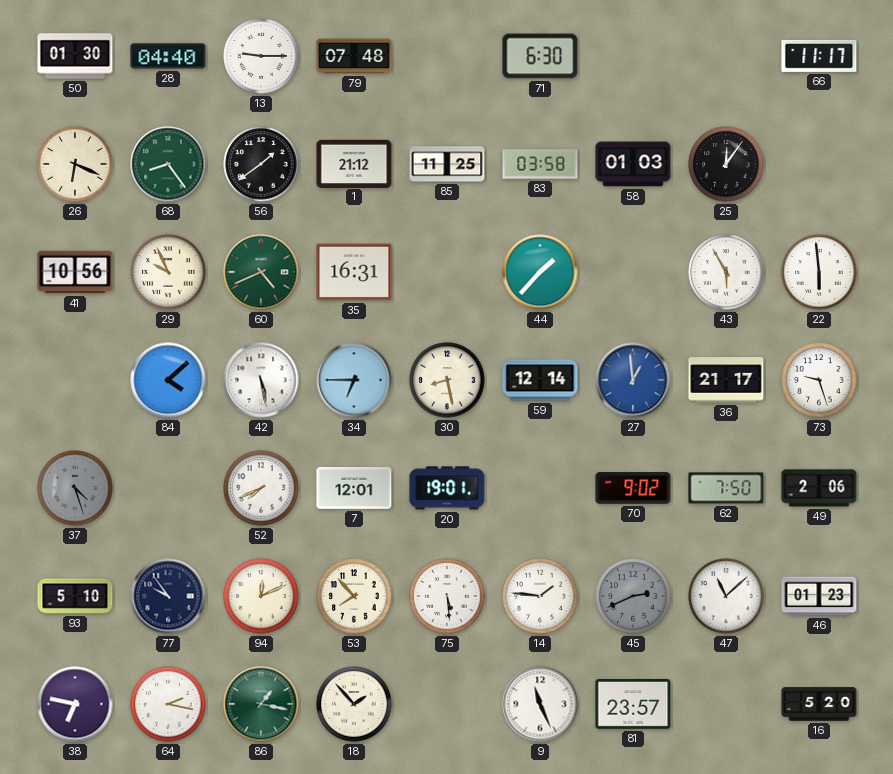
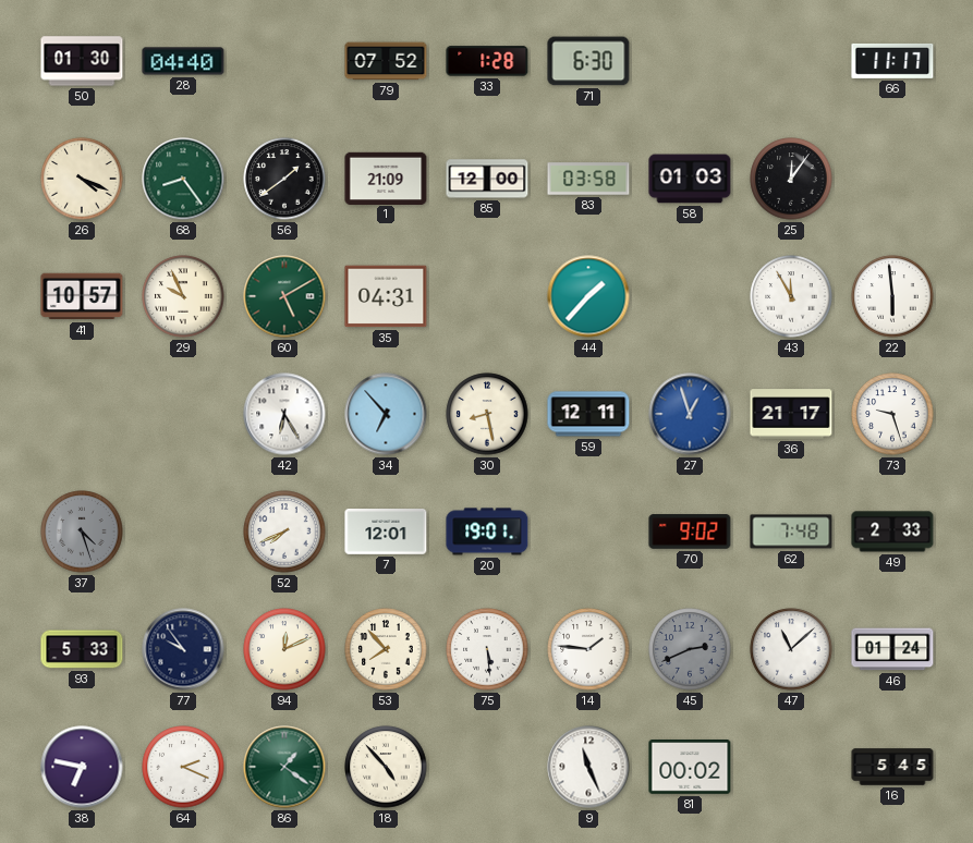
13: 9:15 -> none
79: 07:48 -> 07:52
33: none -> 1:28
26: 6:19 -> 4:19
1: 21:12 -> 21:09
85: 11:25 -> 12:00
41: 10:56 -> 10:57
60: 4:41 -> 5:10
35: 16:31 -> 04:31
43: 5:55 -> 11:55
84: 4:08 -> none
42: 5:28 -> 6:25
34: 6:45 -> 6:53
59: 12:14 -> 12:11
27: 12:59 -> 12:57
62: 7:50 -> 7:48
49: 2:06 -> 2:33
93: 5:10 -> 5:33
46: 01:23 -> 01:24
64: 2:17 -> 2:19
86: 1:17 -> 1:21
18: 1:53 -> 4:53
81: 23:57 -> 00:02
16: 5:20 -> 5:45
